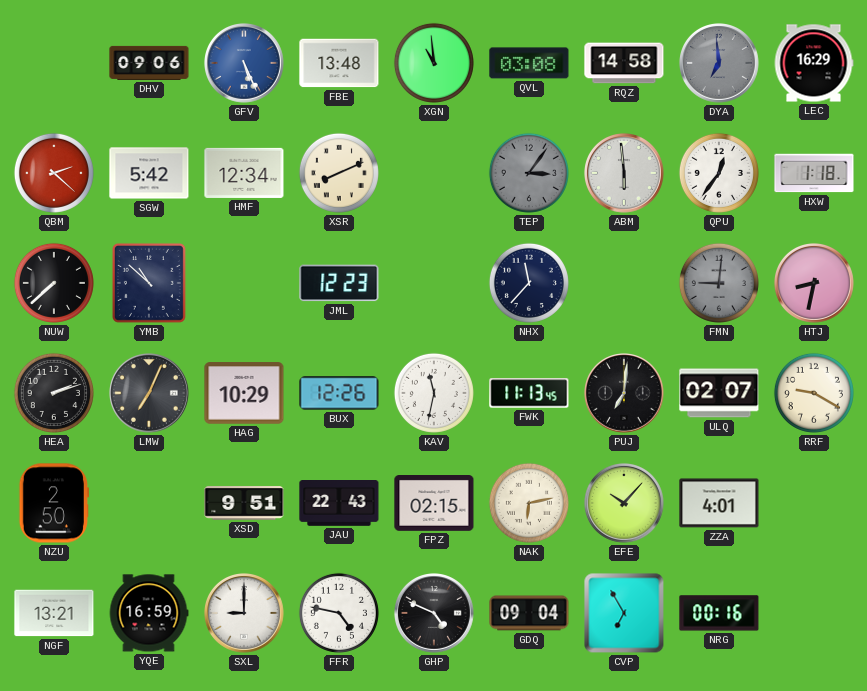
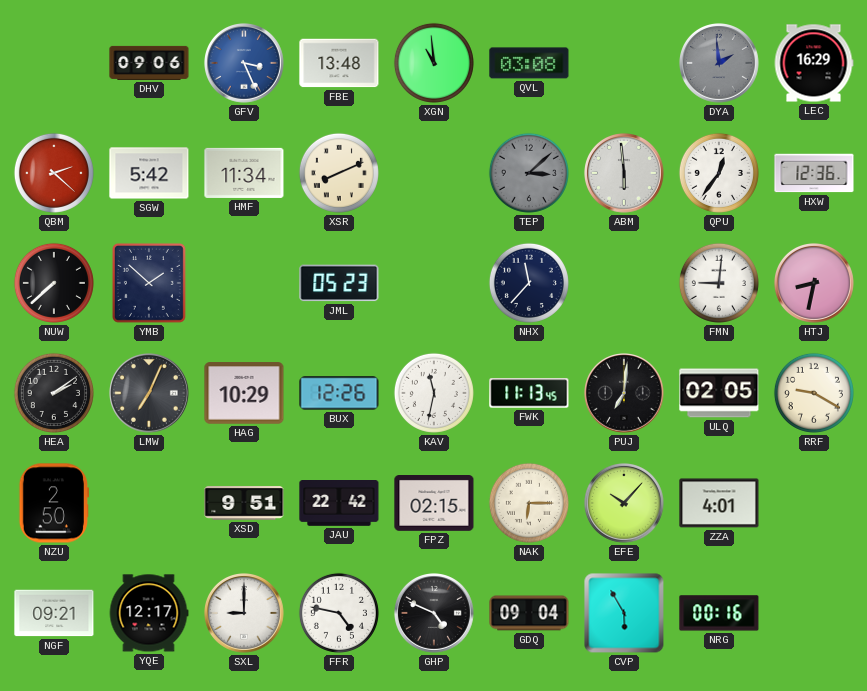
GFV: 5:26 -> 3:26
RQZ: 14:58 -> none
DYA: 6:59 -> 1:59
HMF: 12:34 -> 11:34
TEP: 3:06 -> 3:08
HXW: 1:18 -> 12:36
YMB: 10:52 -> 1:52
JML: 12:23 -> 05:23
FMN dial: grey -> white
HEA: 2:12 -> 2:09
ULQ: 02:07 -> 02:05
JAU: 22:43 -> 22:42
NAK: 6:13 -> 6:15
NGF: 13:21 -> 09:21
YQE: 16:59 -> 12:17
CVP: 6:55 -> 5:55
